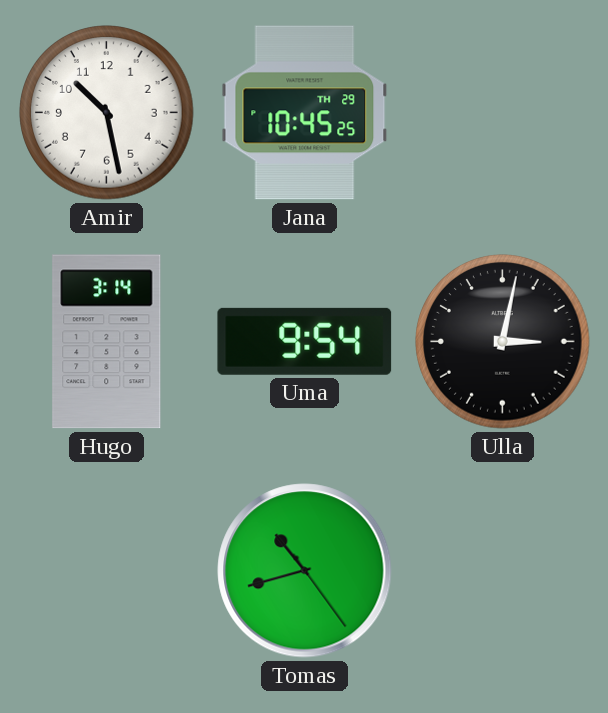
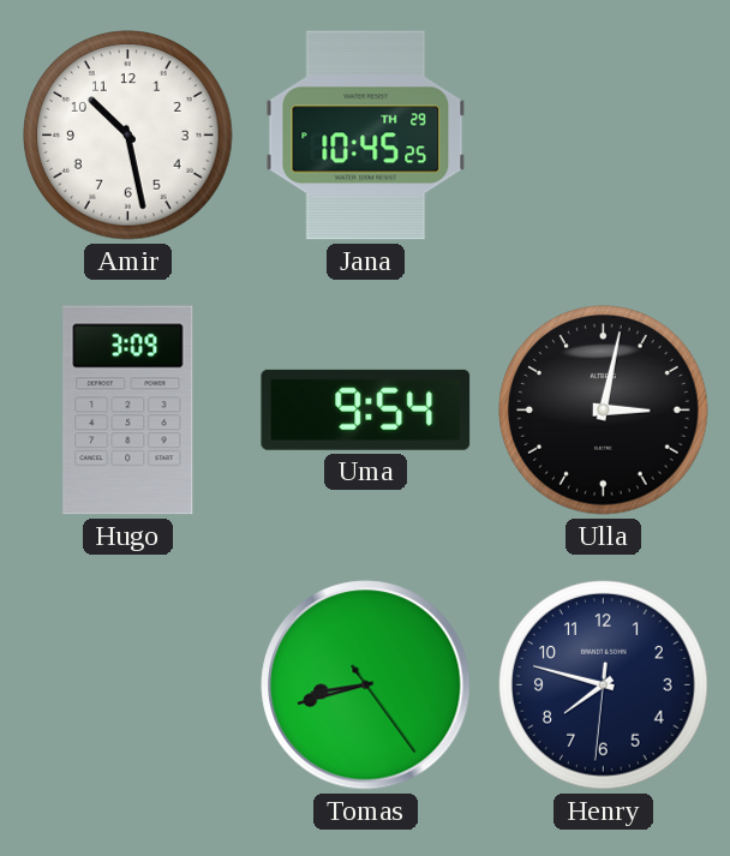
Hugo: 3:14 -> 3:09
Tomas: 10:42 -> 8:42
Henry: none -> 7:47
